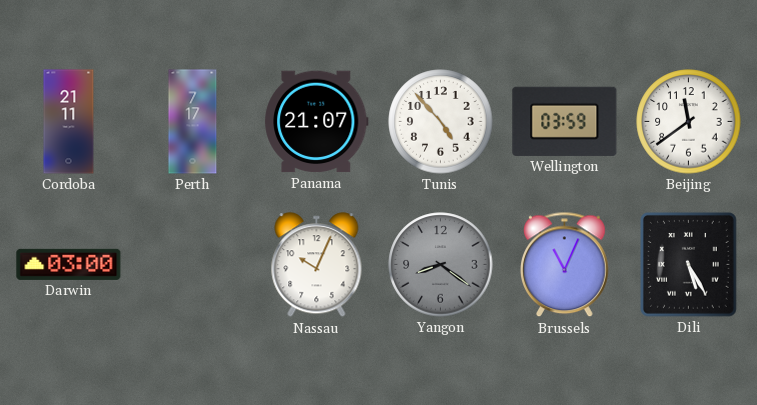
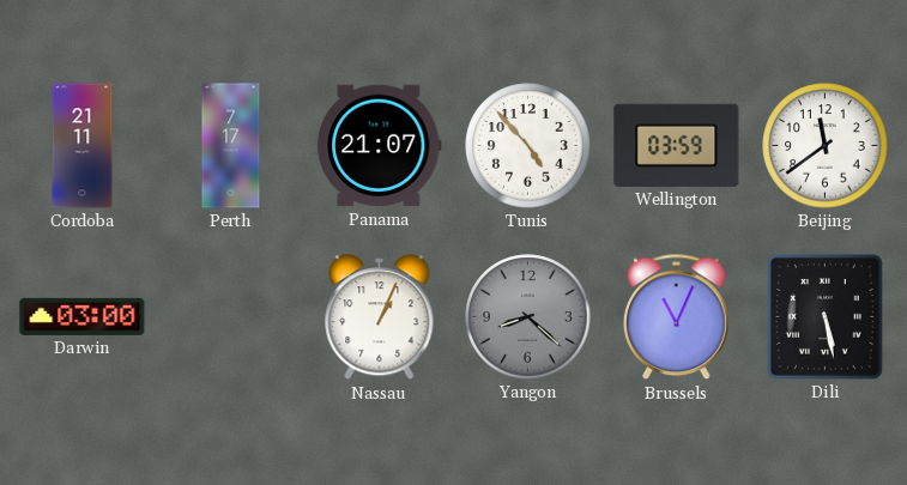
Nassau: 10:04 -> 1:04
Yangon: 8:21 -> 8:22
Dili: 5:25 -> 5:28
